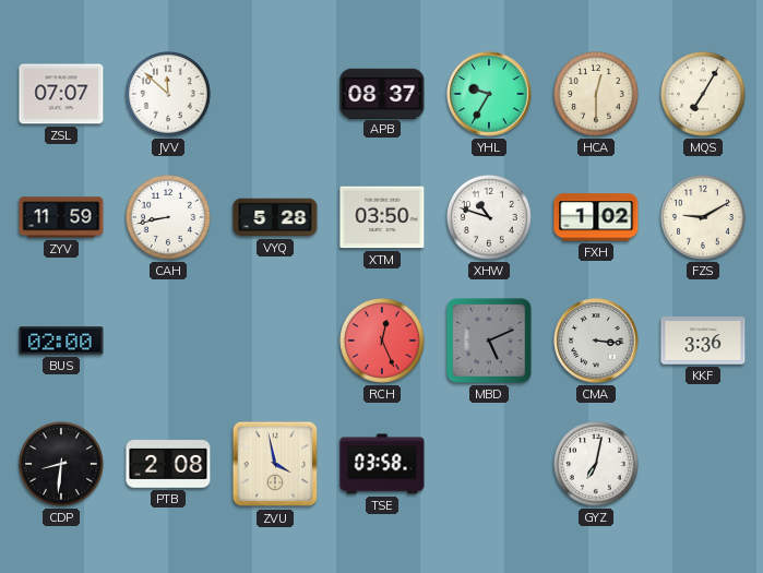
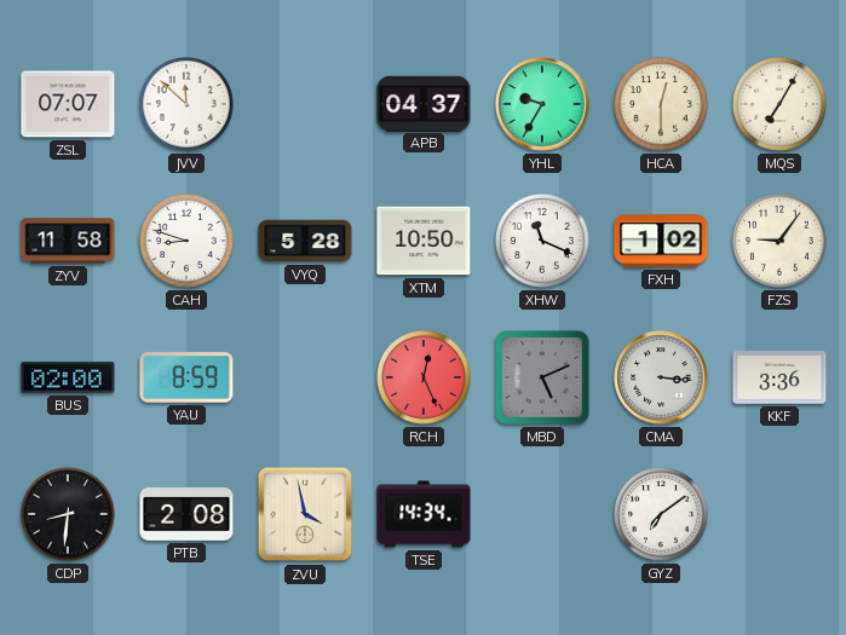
APB: 08:37 -> 04:37
ZYV: 11:59 -> 11:58
CAH: 8:43 -> 8:48
XTM: 03:50 -> 10:50
XHW: 10:48 -> 11:19
FZS: 9:10 -> 9:06
YAU: none -> 8:59
TSE: 03:58 -> 14:34
GYZ: 7:02 -> 7:09
